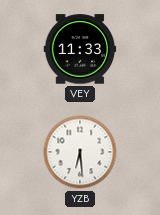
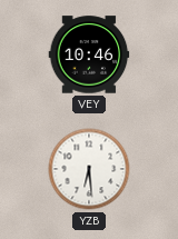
VEY: 11:33 -> 10:46
